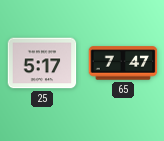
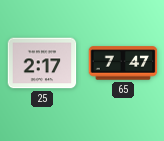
25: 5:17 -> 2:17
